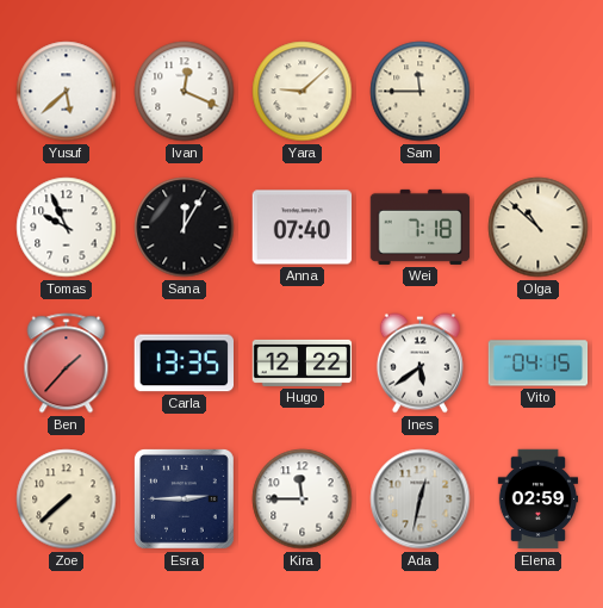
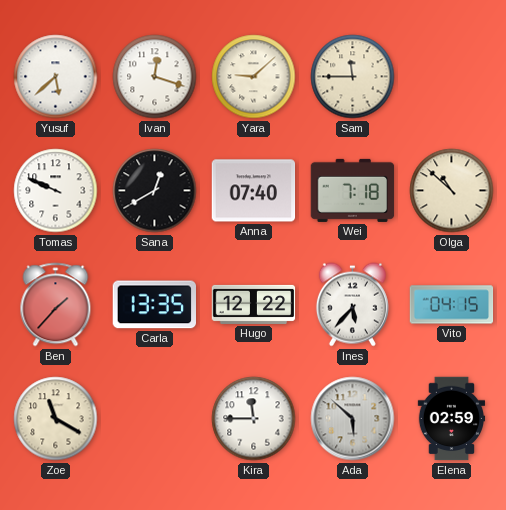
Ivan: 12:19 -> 12:18
Tomas: 9:56 -> 9:49
Sana: 12:05 -> 12:40
Ines: 5:39 -> 5:37
Zoe: 7:38 -> 11:20
Esra: 2:45 -> none
Ada: 12:32 -> 5:52
